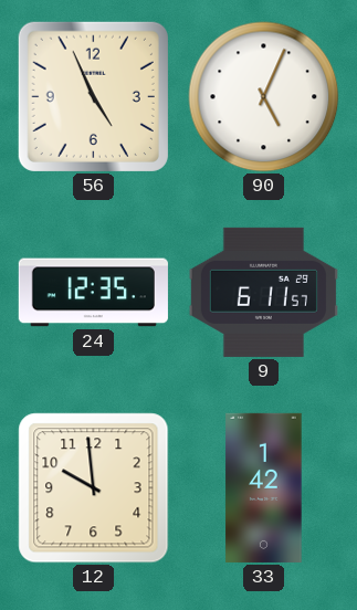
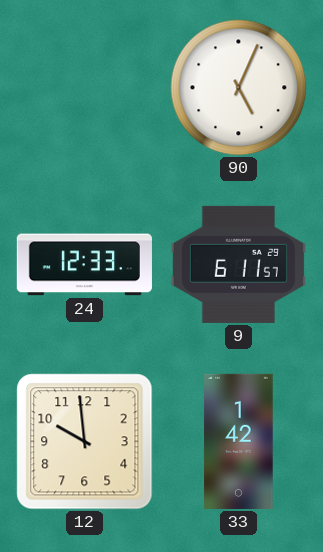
56: 4:56 -> none
24: 12:35 -> 12:33
